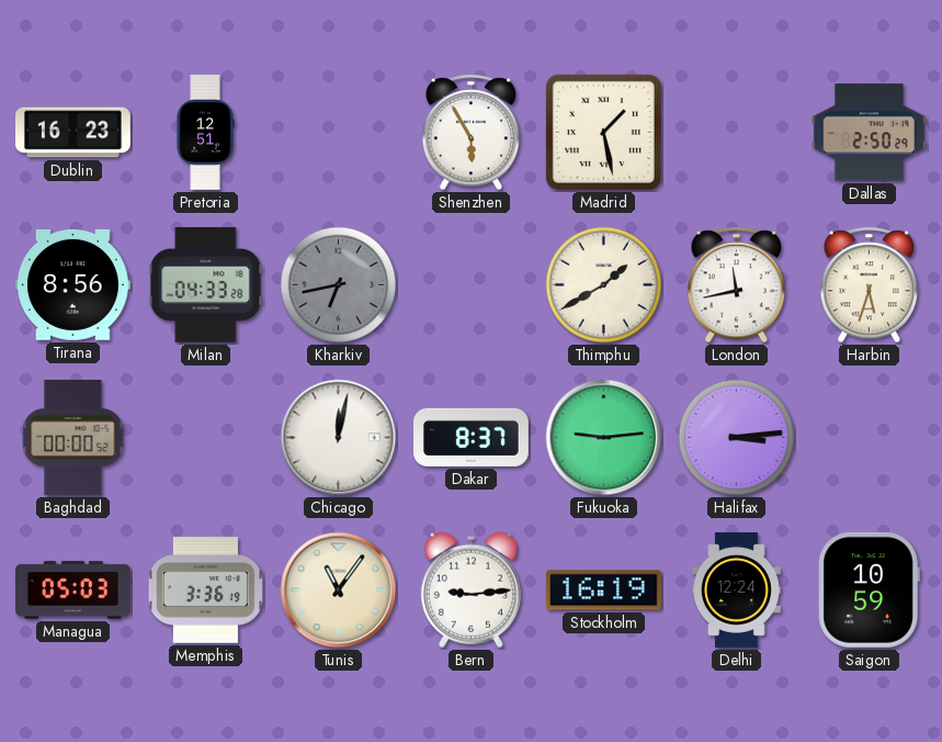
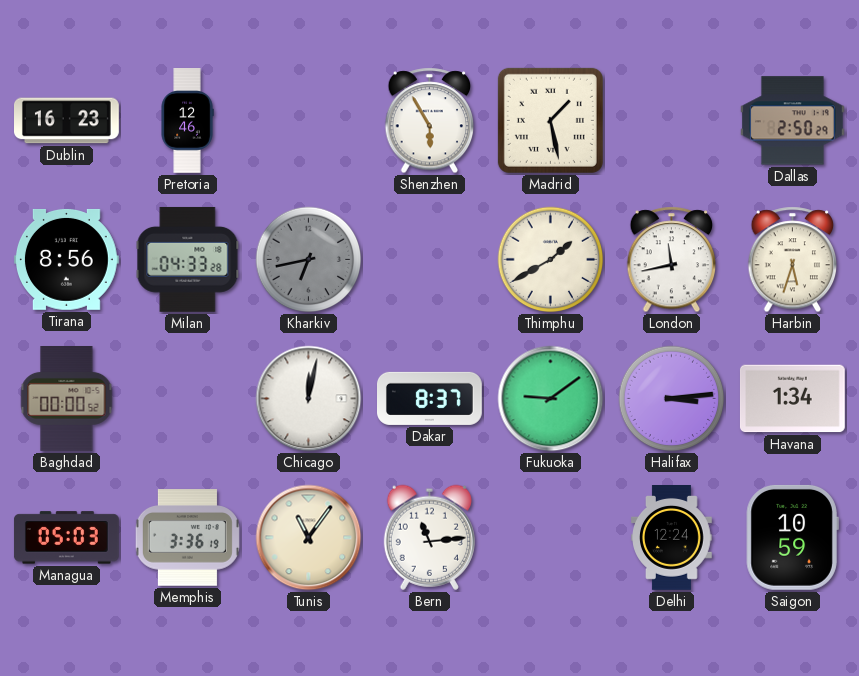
Pretoria: 12:51 -> 12:46
Fukuoka: 9:14 -> 9:09
Havana: none -> 1:34
Bern: 9:14 -> 11:14
Stockholm: 16:19 -> none
